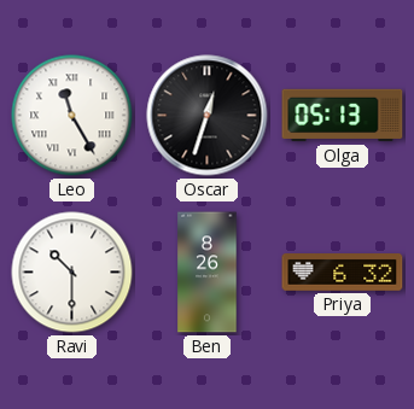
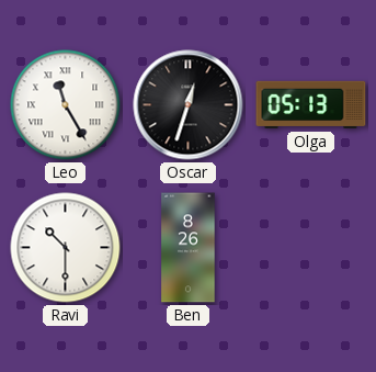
Priya: 6:32 -> none
